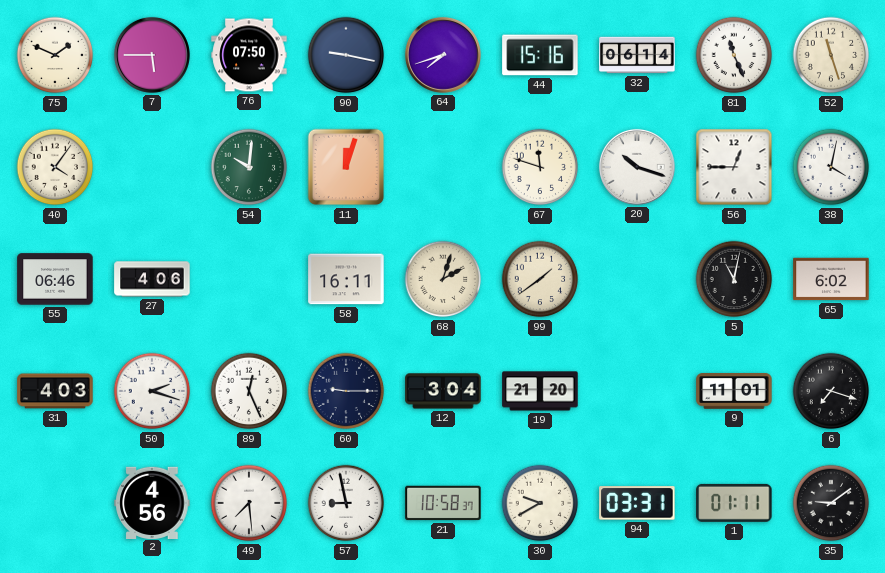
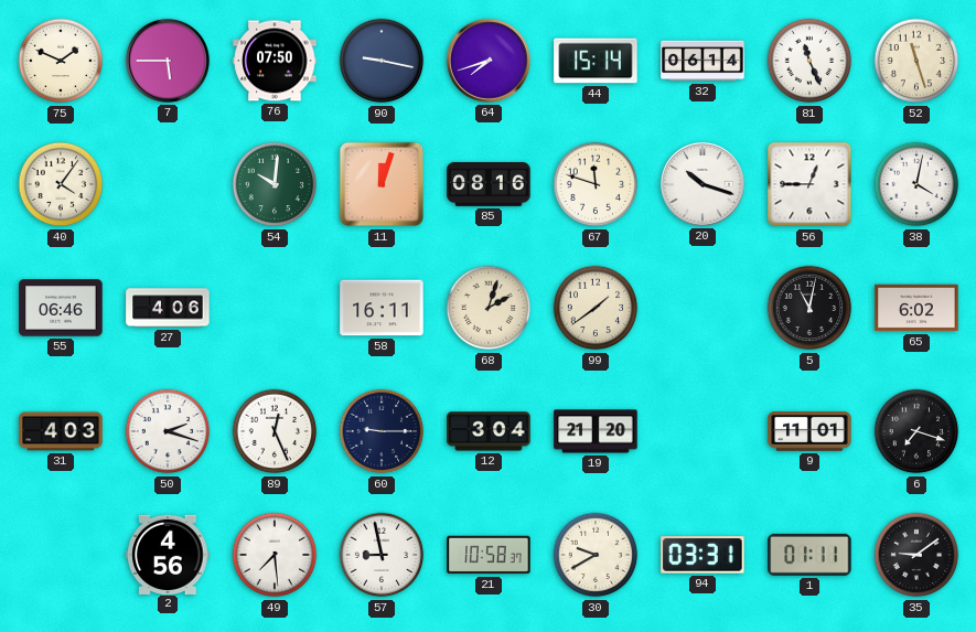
44: 15:16 -> 15:14
85: none -> 08:16
